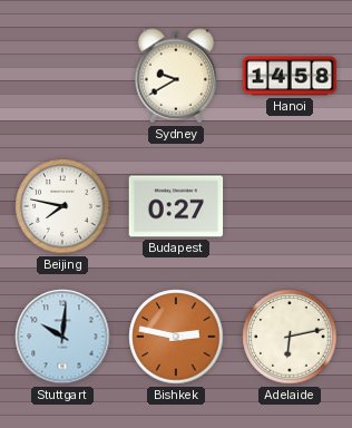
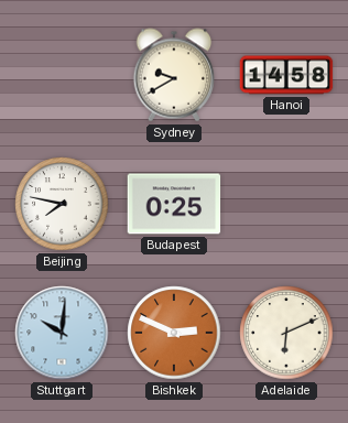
Budapest: 0:27 -> 0:25
Bishkek: 2:47 -> 2:49
Adelaide: 6:13 -> 6:11
